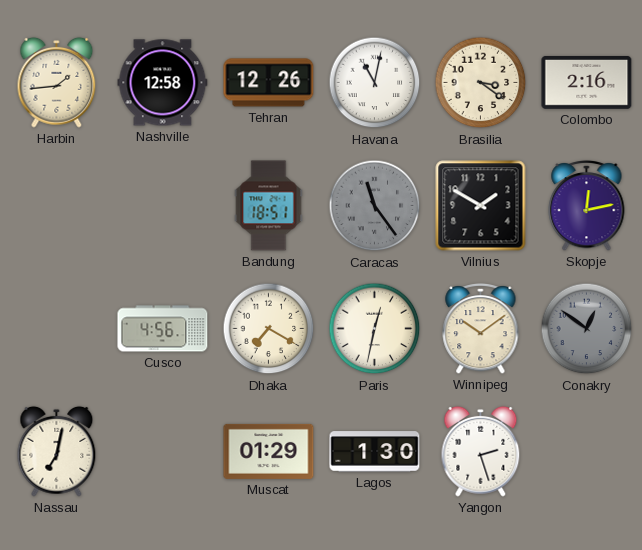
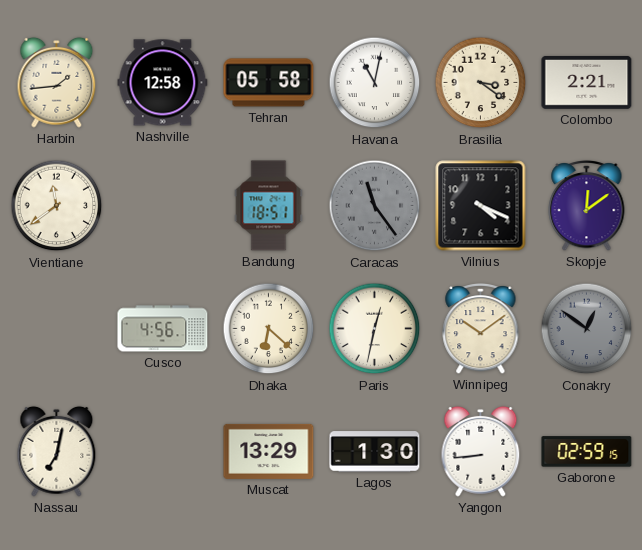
Tehran: 12:26 -> 05:58
Colombo: 2:16 -> 2:21
Vientiane: none -> 11:39
Vilnius: 1:50 -> 4:19
Skopje: 12:13 -> 12:09
Dhaka: 7:20 -> 6:22
Muscat: 01:29 -> 13:29
Yangon: 2:27 -> 8:44
Gaborone: none -> 02:59
